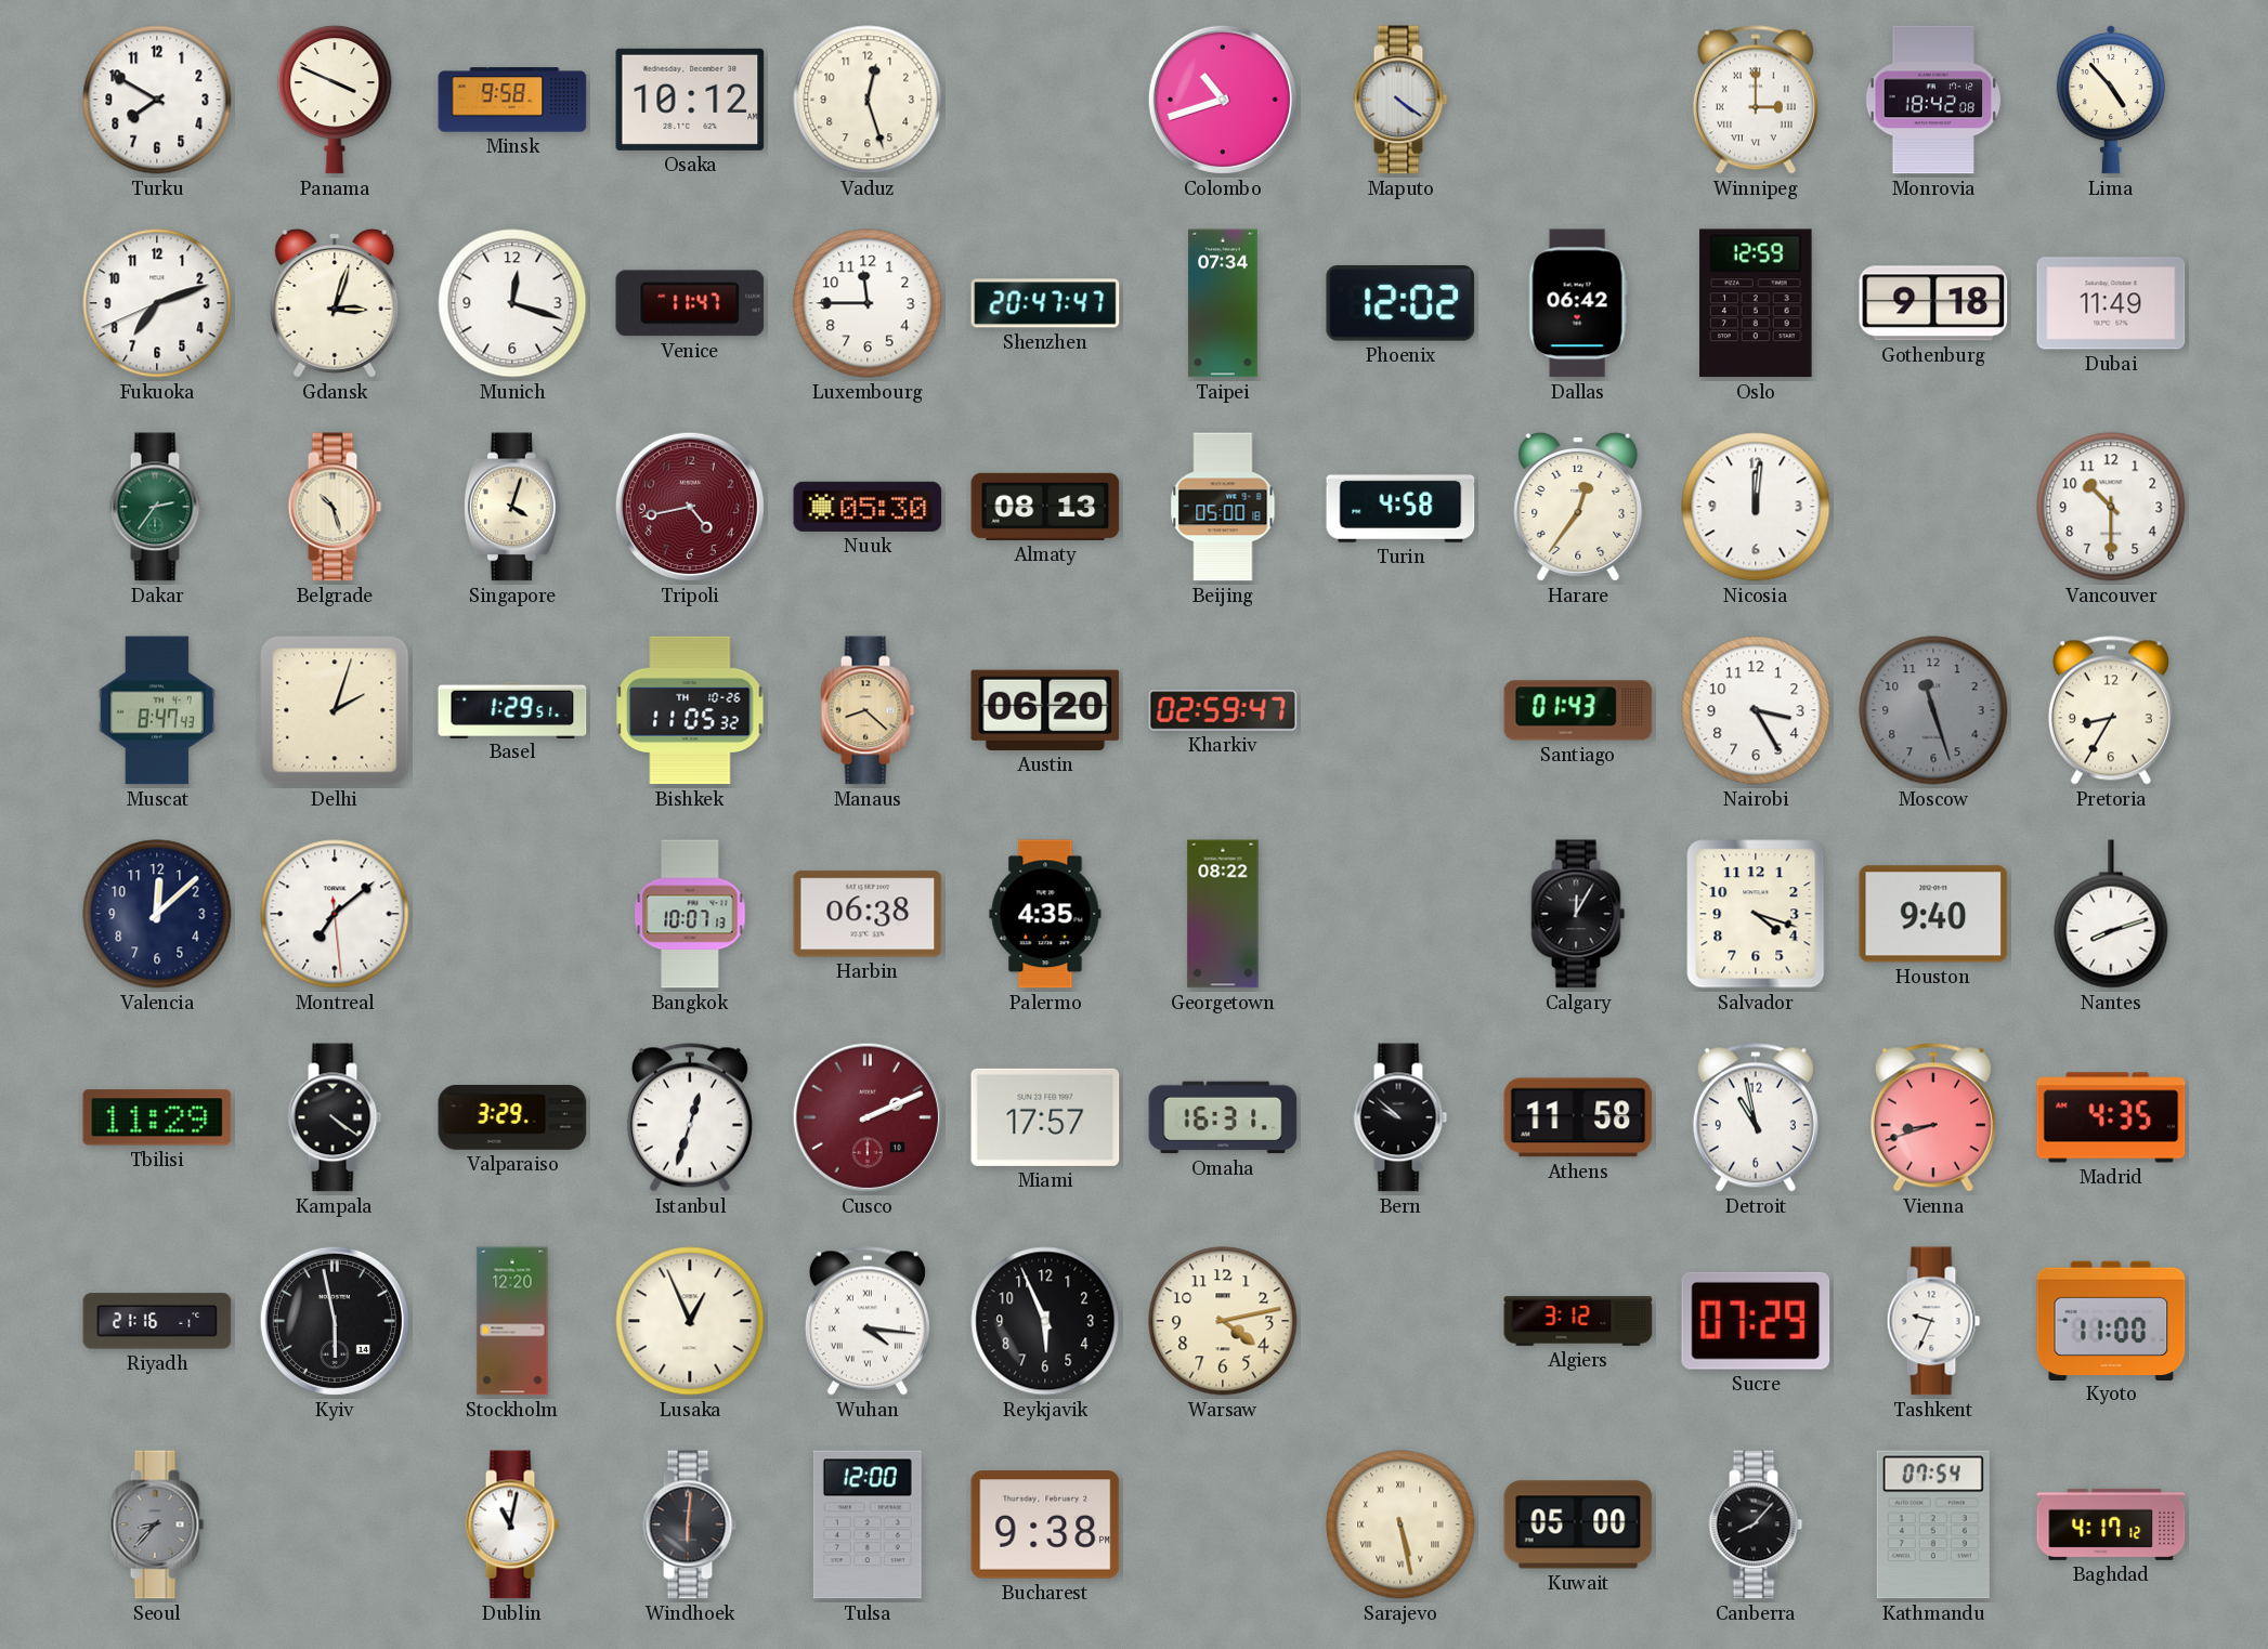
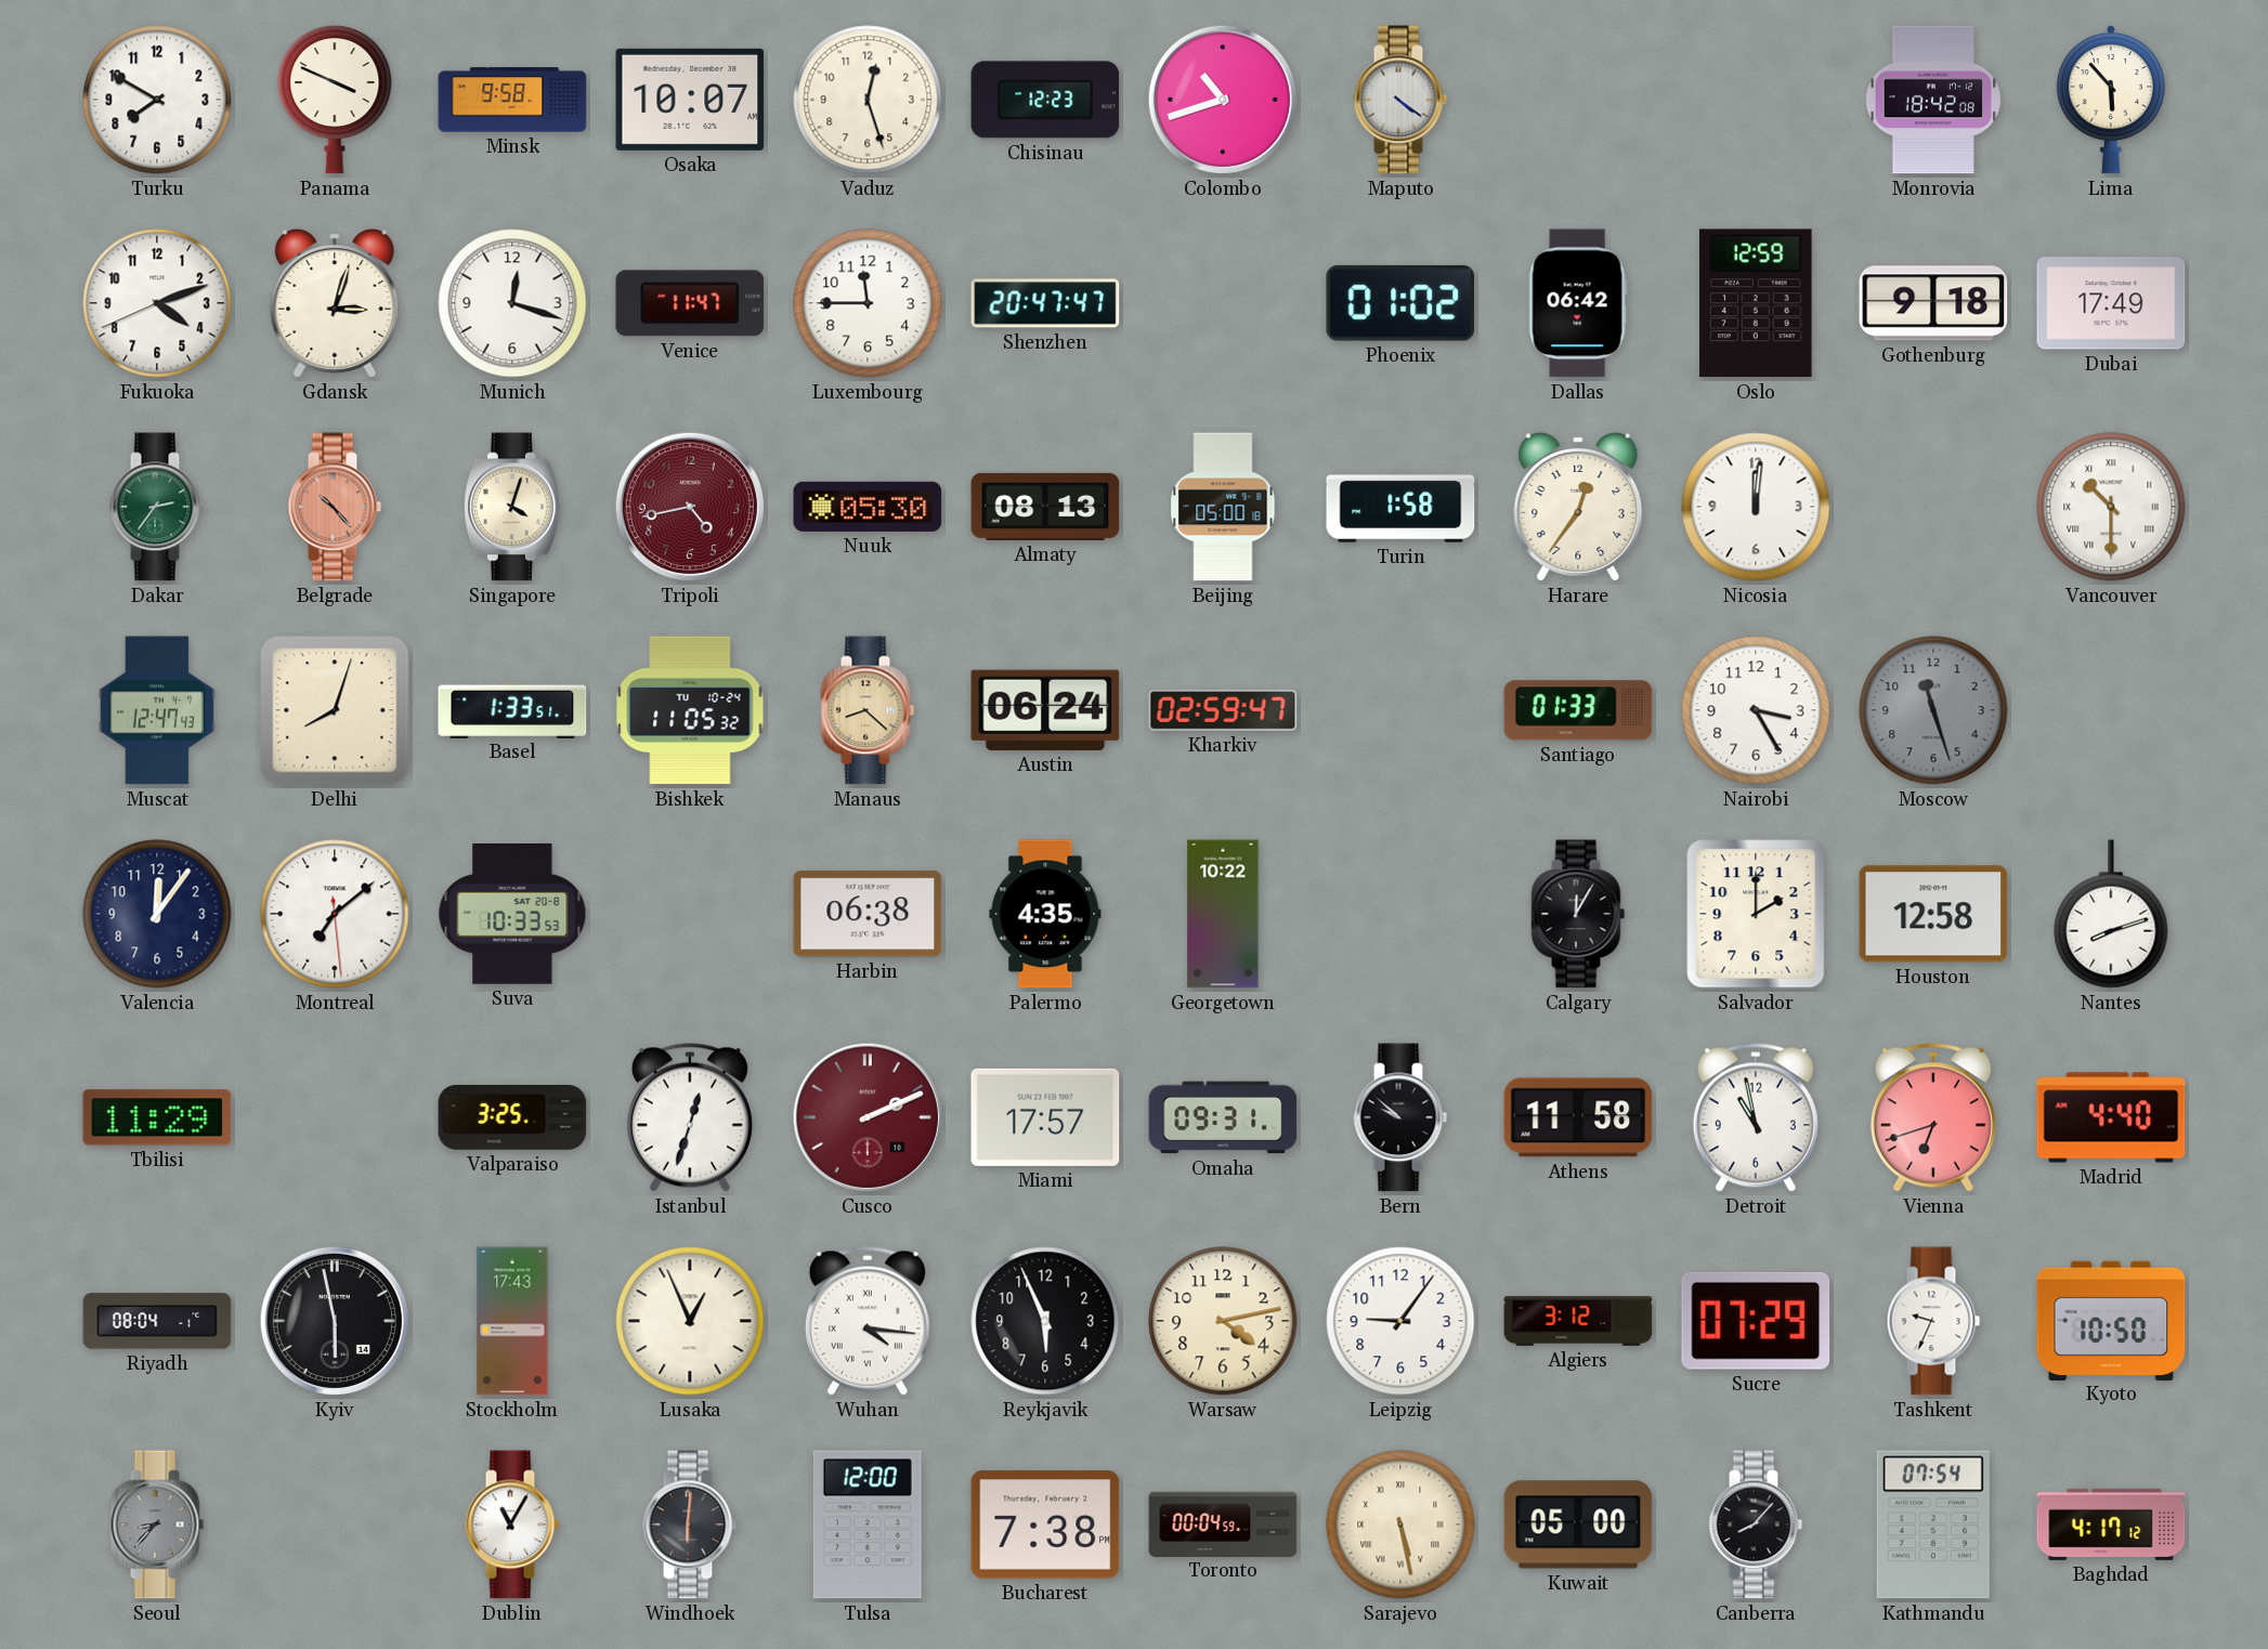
Osaka: 10:12 -> 10:07
Chisinau: none -> 12:23
Winnipeg: 3:00 -> none
Lima: 4:53 -> 5:53
Fukuoka: 7:11 -> 4:11
Taipei: 07:34 -> none
Phoenix: 12:02 -> 01:02
Dubai: 11:49 -> 17:49
Belgrade: 10:27 -> 10:23
Belgrade dial: cream -> salmon
Turin: 4:58 -> 1:58
Vancouver numerals: Arabic -> Roman
Muscat: 8:47 -> 12:47
Delhi: 2:03 -> 8:03
Basel: 1:29 -> 1:33
Bishkek date: TH 10-26 -> TU 10-24
Austin: 06:20 -> 06:24
Santiago: 01:43 -> 01:33
Pretoria: 8:35 -> none
Valencia: 12:08 -> 12:06
Suva: none -> 10:33
Bangkok: 10:07 -> none
Georgetown: 08:22 -> 10:22
Salvador: 4:18 -> 2:00
Houston: 9:40 -> 12:58
Kampala: 4:21 -> none
Valparaiso: 3:29 -> 3:25
Omaha: 16:31 -> 09:31
Vienna: 8:42 -> 6:42
Madrid: 4:35 -> 4:40
Riyadh: 21:16 -> 08:04
Stockholm: 12:20 -> 17:43
Leipzig: none -> 9:06
Kyoto: 11:00 -> 10:50
Dublin: 11:02 -> 11:05
Bucharest: 9:38 -> 7:38
Toronto: none -> 00:04
